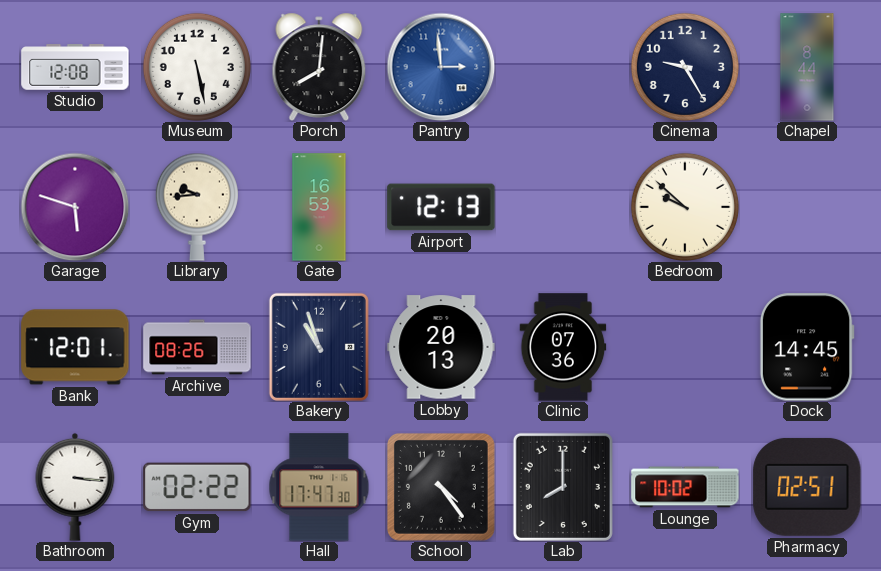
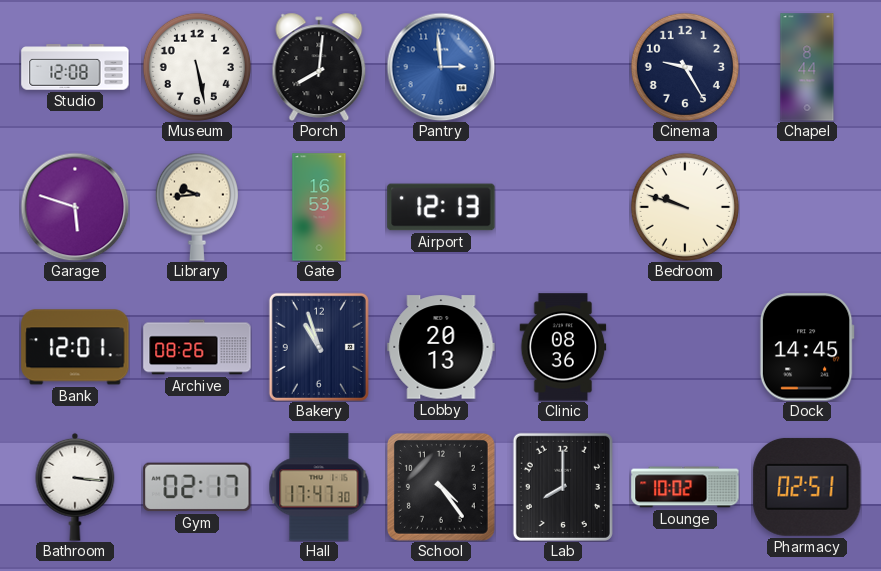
Bedroom: 9:52 -> 9:48
Clinic: 07:36 -> 08:36
Gym: 02:22 -> 02:17
